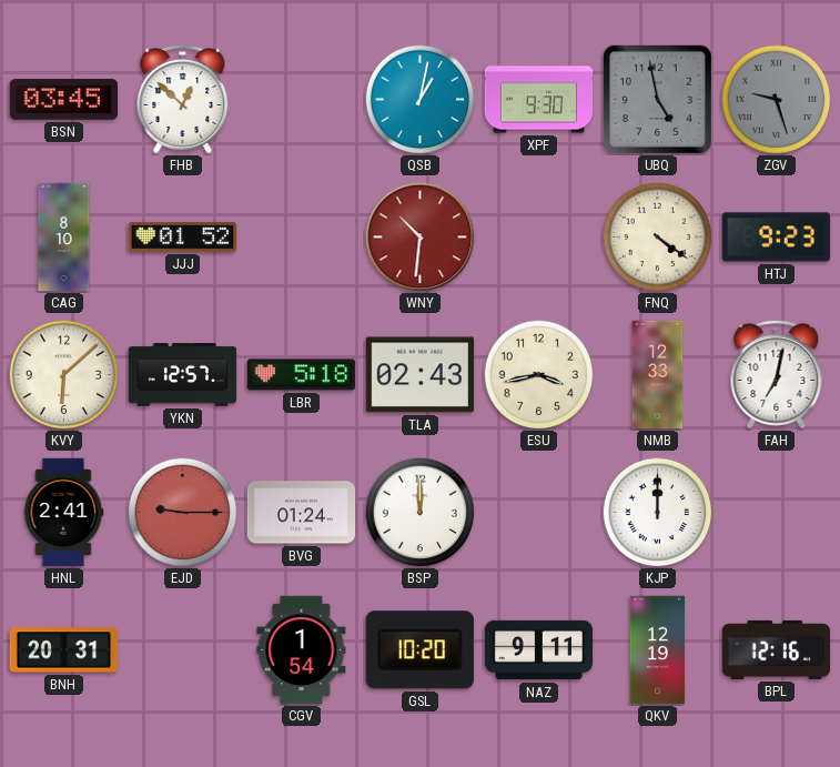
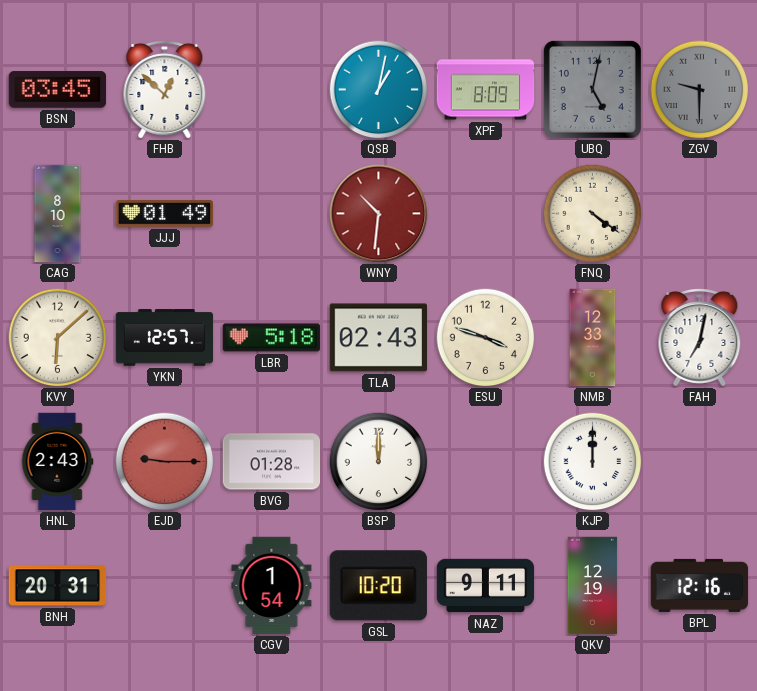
XPF: 9:30 -> 8:09
UBQ: 4:58 -> 5:02
ZGV: 9:27 -> 9:30
JJJ: 01:52 -> 01:49
HTJ: 9:23 -> none
ESU: 3:43 -> 3:48
HNL: 2:41 -> 2:43
BVG: 01:24 -> 01:28
